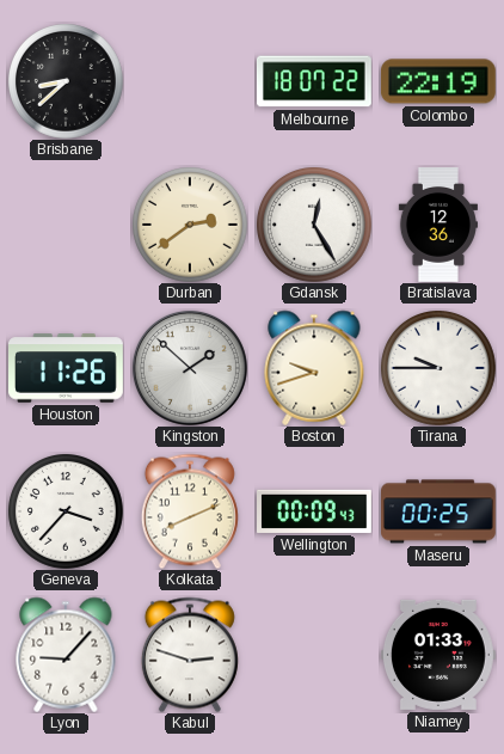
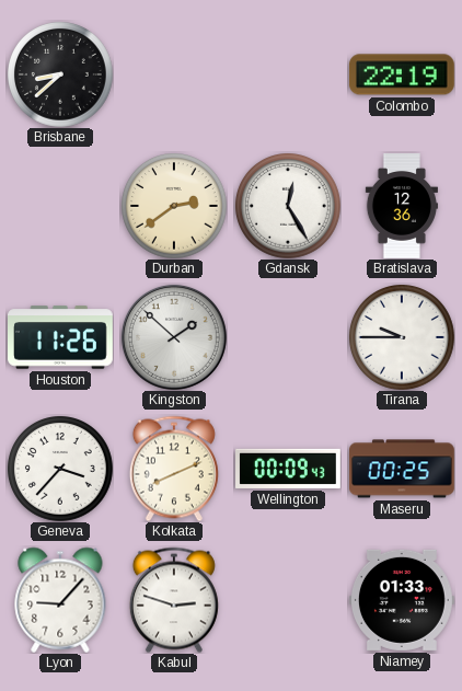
Melbourne: 18:07 -> none
Boston: 9:42 -> none
